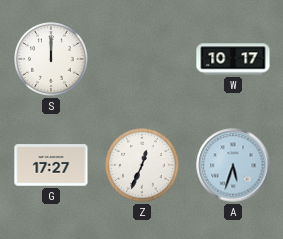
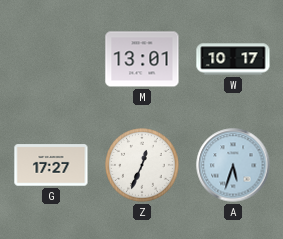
S: 12:00 -> none
M: none -> 13:01
